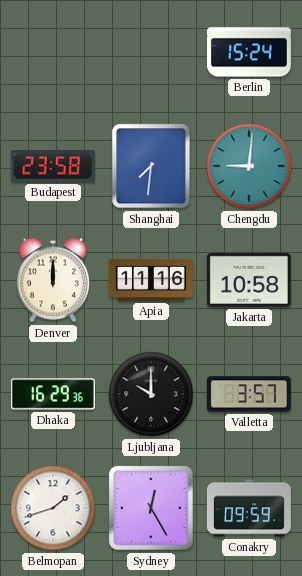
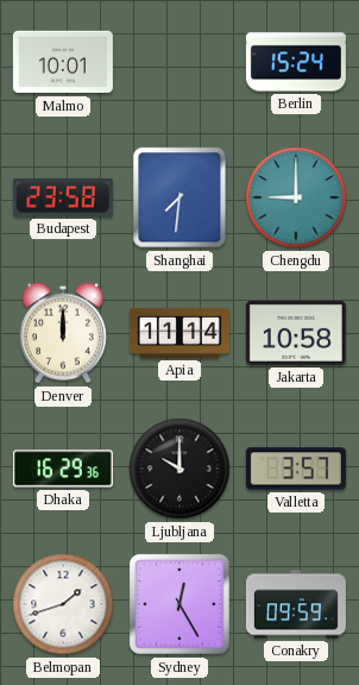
Malmo: none -> 10:01
Chengdu: 9:01 -> 9:00
Apia: 11:16 -> 11:14
